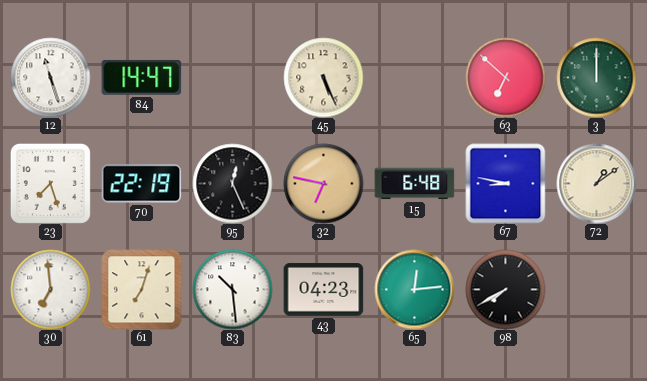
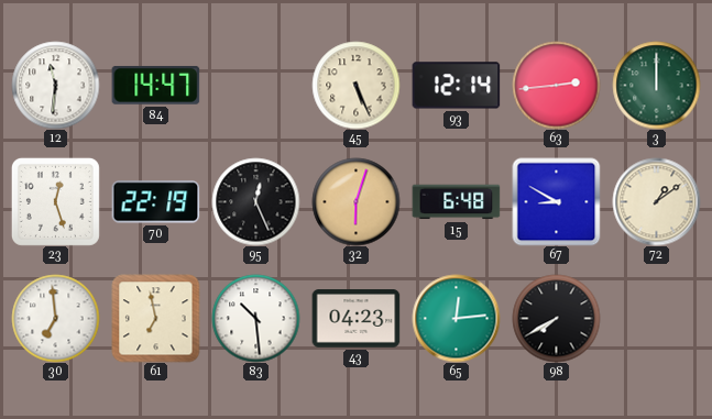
12: 11:27 -> 11:31
93: none -> 12:14
63: 6:52 -> 2:44
23: 7:27 -> 12:27
32: 6:47 -> 6:03
67: 8:47 -> 8:50
61: 7:03 -> 6:58
